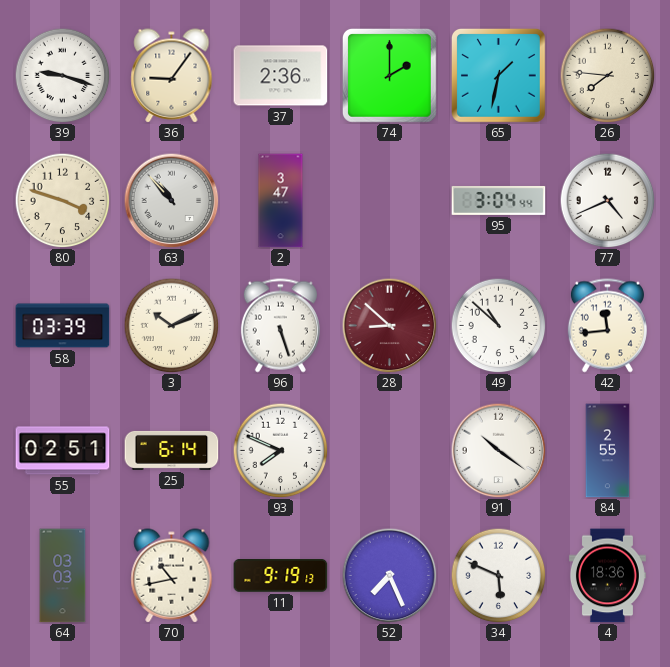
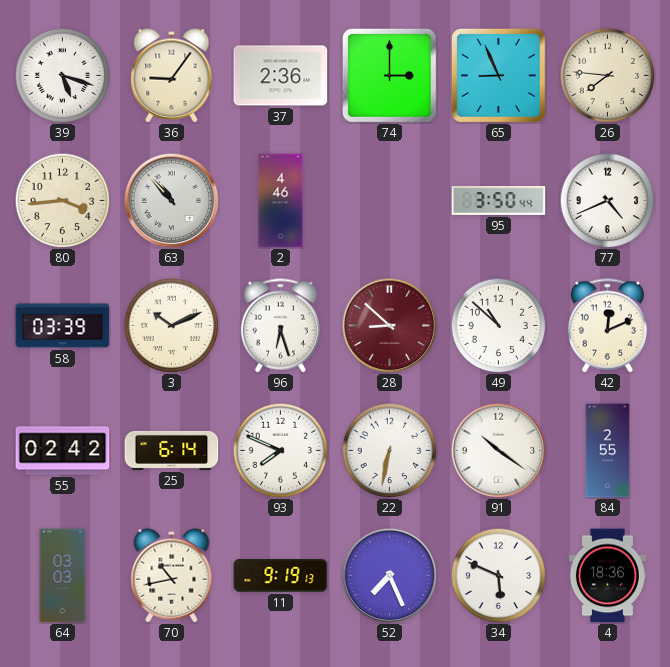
39: 9:18 -> 5:18
74: 2:00 -> 3:00
65: 1:32 -> 8:56
80: 3:48 -> 3:44
2: 3:47 -> 4:46
95: 3:04 -> 3:50
96: 5:27 -> 6:27
42: 11:44 -> 12:11
55: 02:51 -> 02:42
22: none -> 6:32
